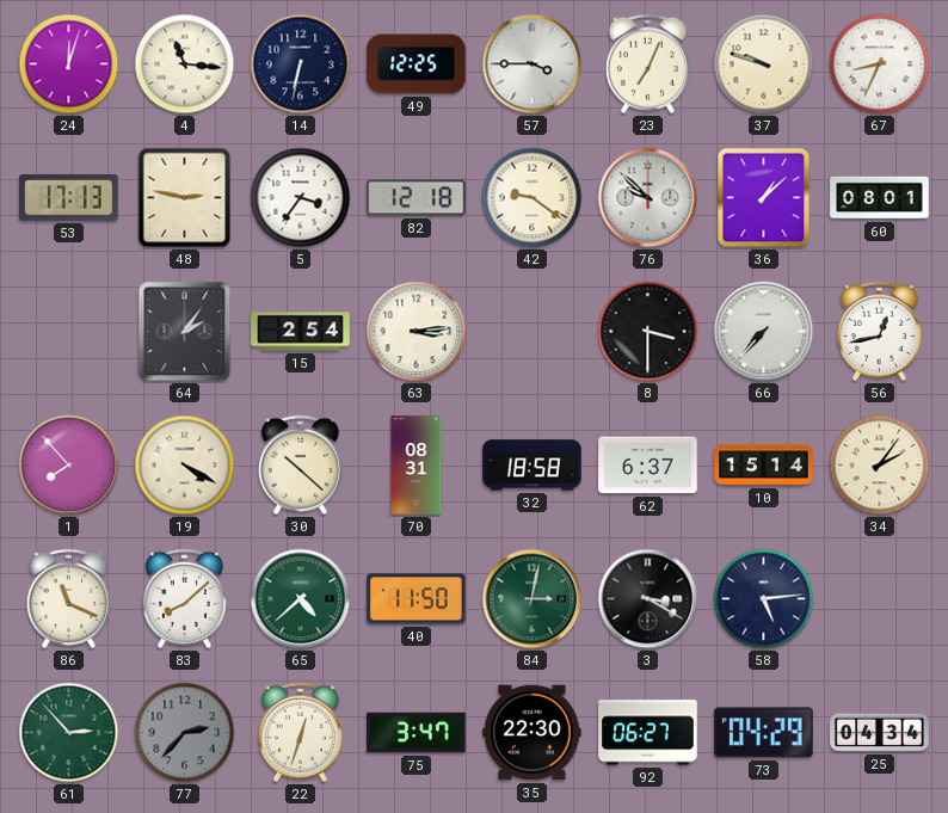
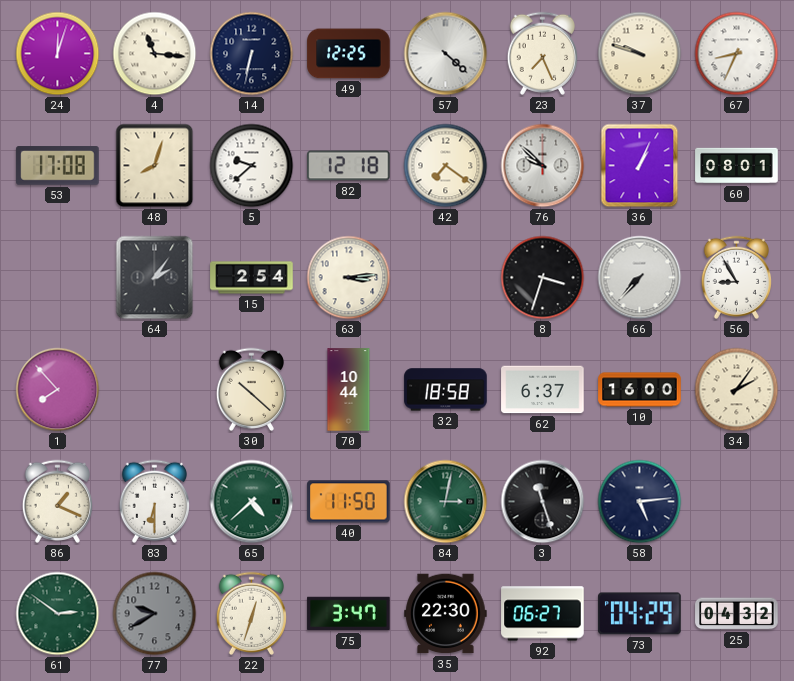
57: 3:45 -> 4:22
23: 7:04 -> 7:26
53: 17:13 -> 17:08
48: 2:47 -> 8:03
5: 3:36 -> 9:38
42: 9:21 -> 7:21
36: 1:08 -> 1:04
8: 3:30 -> 3:33
56: 12:43 -> 8:55
19: 4:20 -> none
70: 08:31 -> 10:44
10: 15:14 -> 16:00
86: 11:19 -> 1:19
83: 8:08 -> 6:30
3: 3:20 -> 11:27
61: 2:53 -> 2:51
77: 2:37 -> 9:40
25: 04:34 -> 04:32
